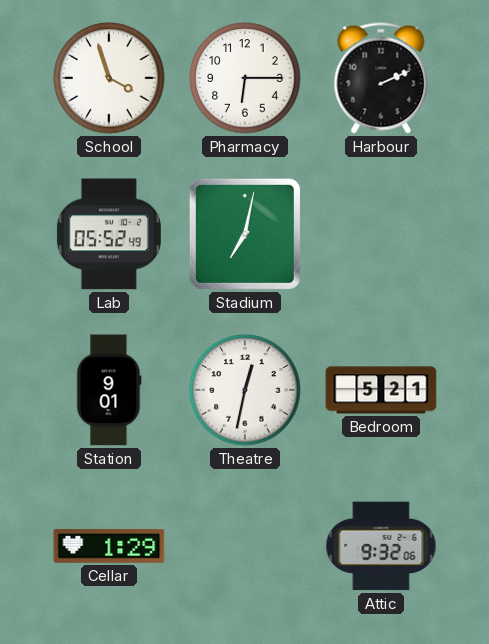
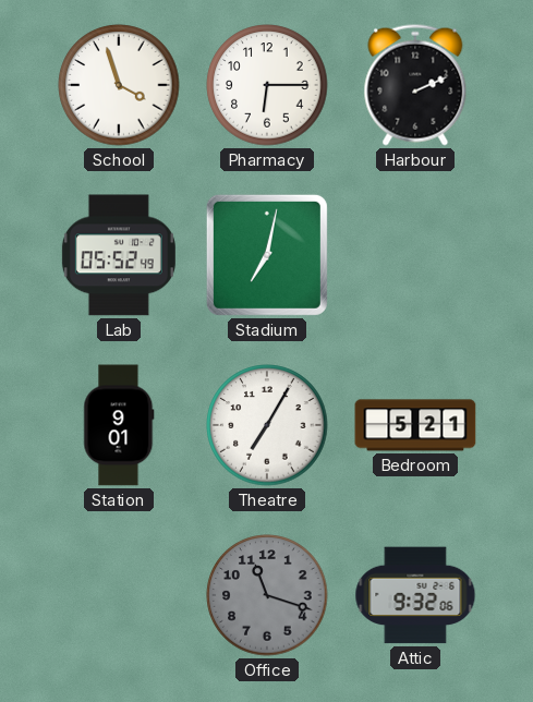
Theatre: 12:32 -> 7:05
Cellar: 1:29 -> none
Office: none -> 11:18
